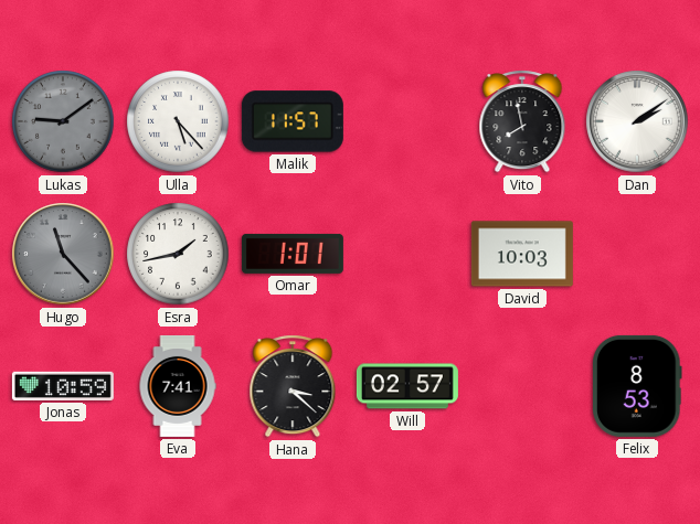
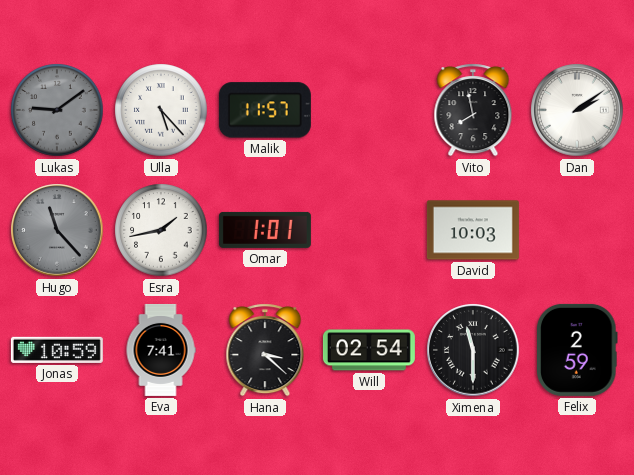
Will: 02:57 -> 02:54
Ximena: none -> 11:30
Felix: 8:53 -> 2:59
